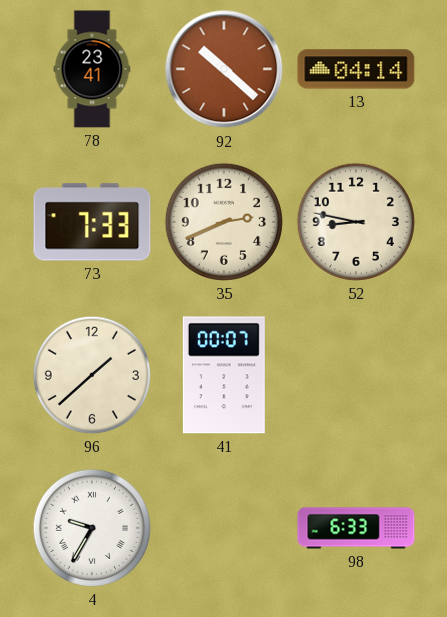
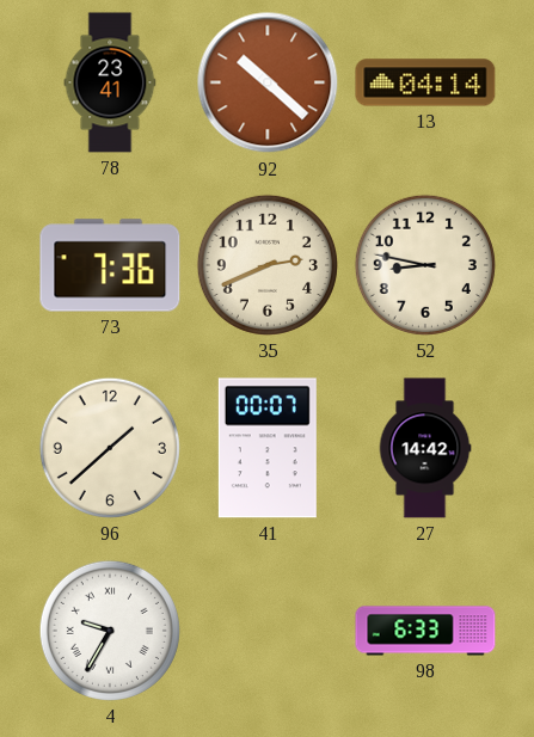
73: 7:33 -> 7:36
27: none -> 14:42
